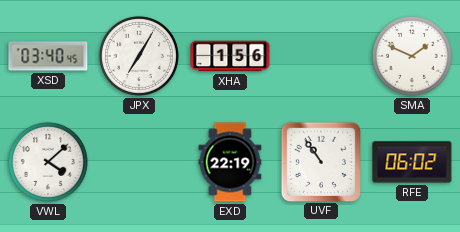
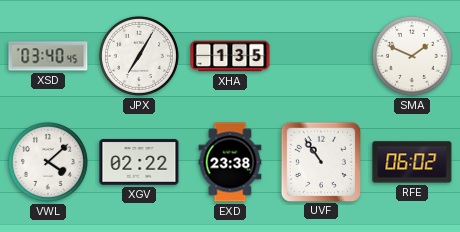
XHA: 1:56 -> 1:35
XGV: none -> 02:22
EXD: 22:19 -> 23:38
